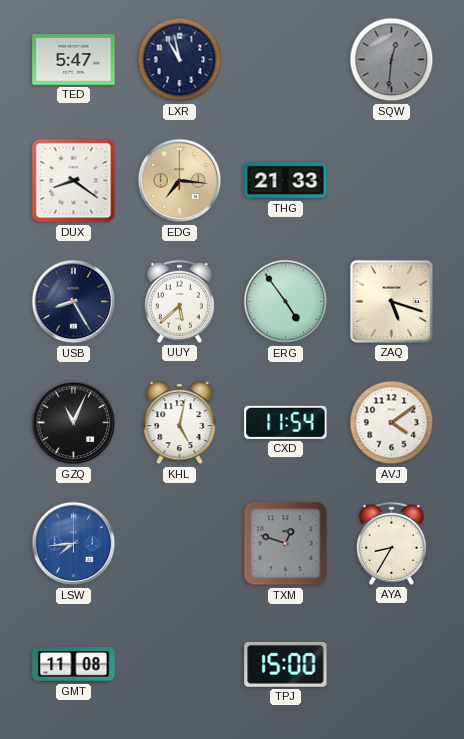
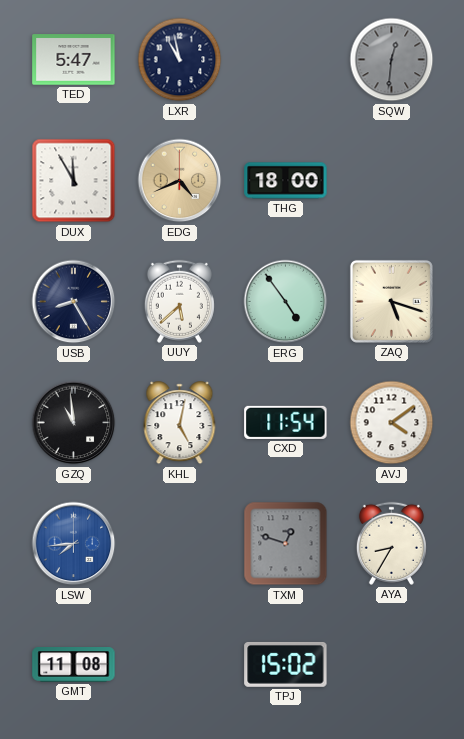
DUX: 8:21 -> 11:55
EDG: 7:16 -> 4:41
THG: 21:33 -> 18:00
GZQ: 11:04 -> 10:59
TPJ: 15:00 -> 15:02
